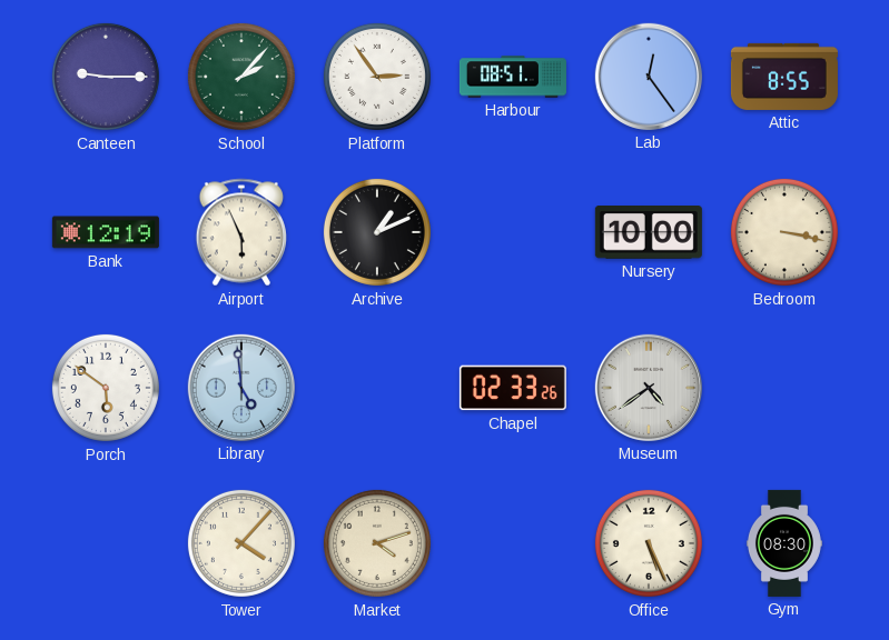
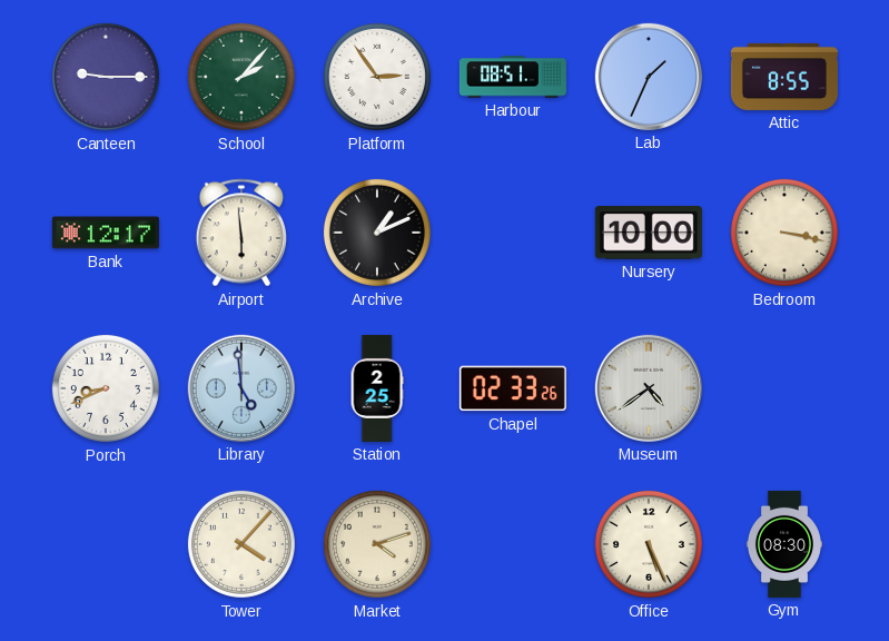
Lab: 12:24 -> 1:34
Bank: 12:19 -> 12:17
Airport: 5:56 -> 5:59
Porch: 5:51 -> 8:41
Station: none -> 2:25
